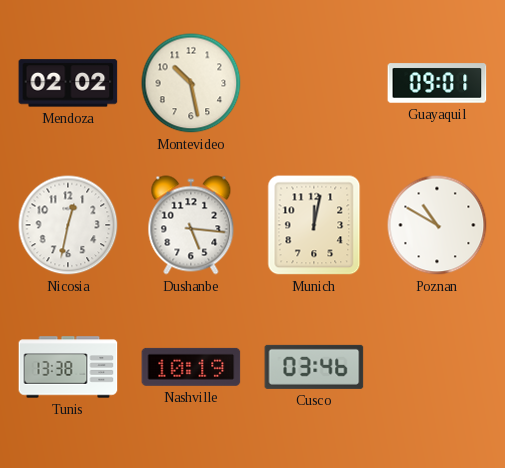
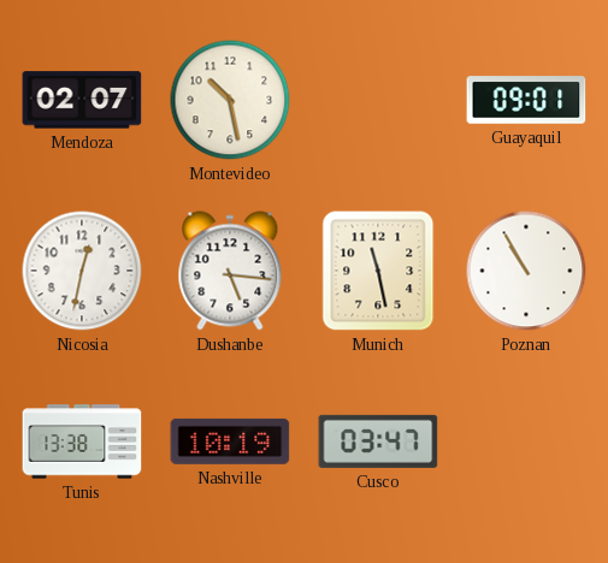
Mendoza: 02:02 -> 02:07
Munich: 12:02 -> 11:28
Poznan: 10:50 -> 10:55
Cusco: 03:46 -> 03:47
